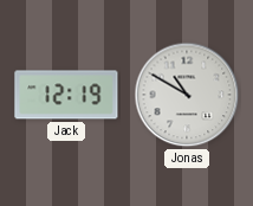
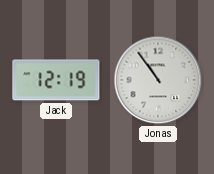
Jonas: 10:50 -> 10:54
